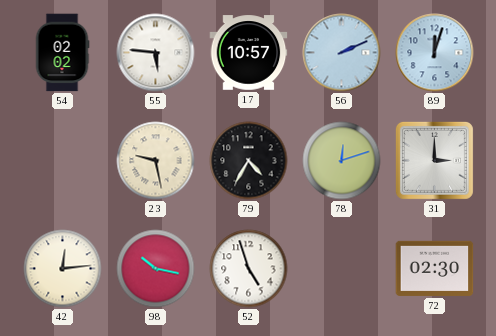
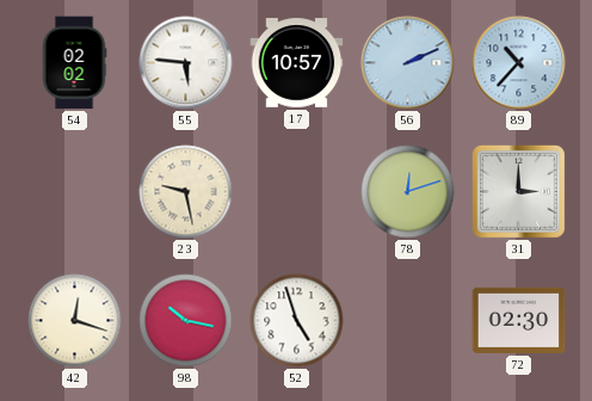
89: 12:03 -> 10:37
79: 4:35 -> none
42: 12:14 -> 12:18
